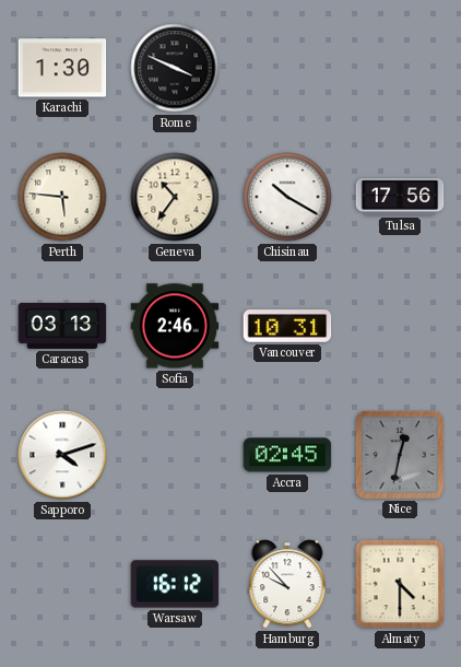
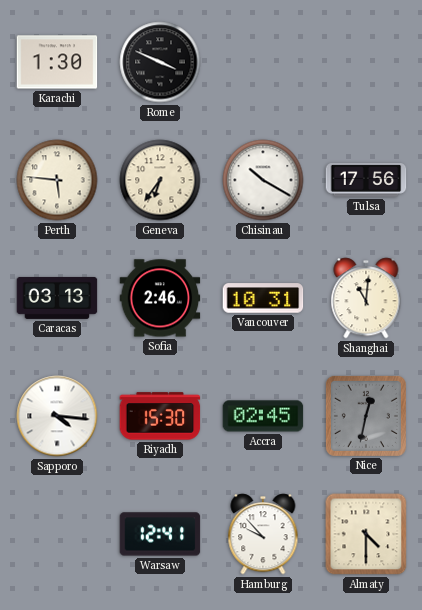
Geneva: 10:36 -> 6:36
Shanghai: none -> 11:01
Sapporo: 4:12 -> 4:16
Riyadh: none -> 15:30
Warsaw: 16:12 -> 12:41
